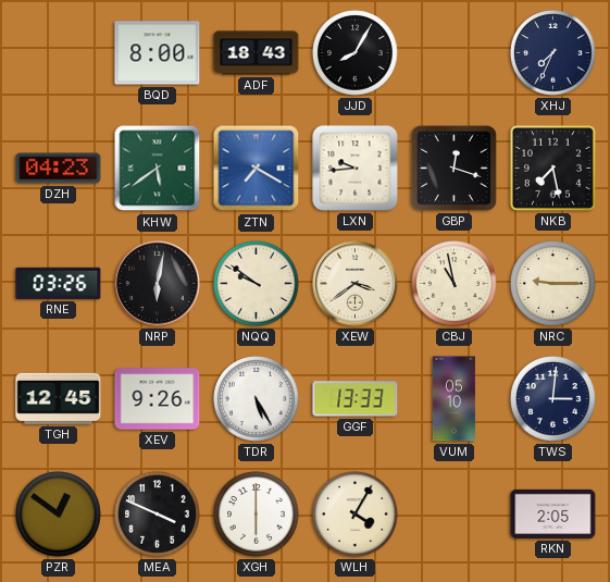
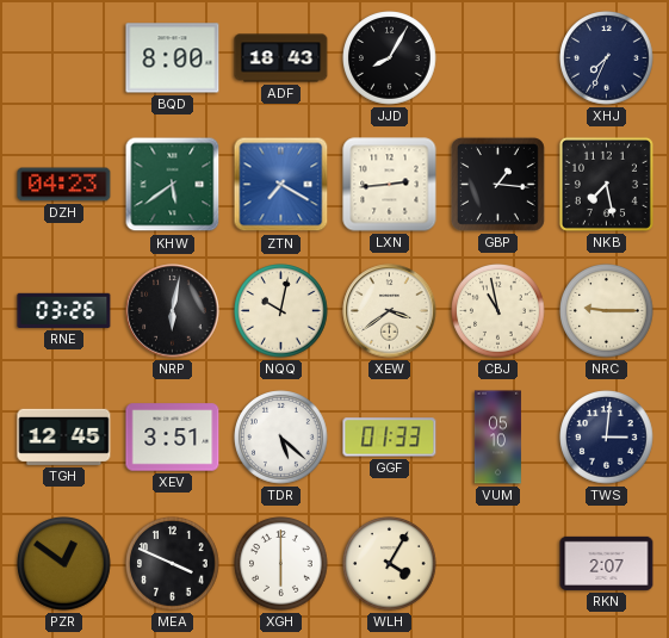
LXN: 9:44 -> 2:44
GBP: 12:18 -> 1:16
NQQ: 9:51 -> 10:02
XEV: 9:26 -> 3:51
TDR: 5:25 -> 5:22
GGF: 13:33 -> 01:33
RKN: 2:05 -> 2:07
